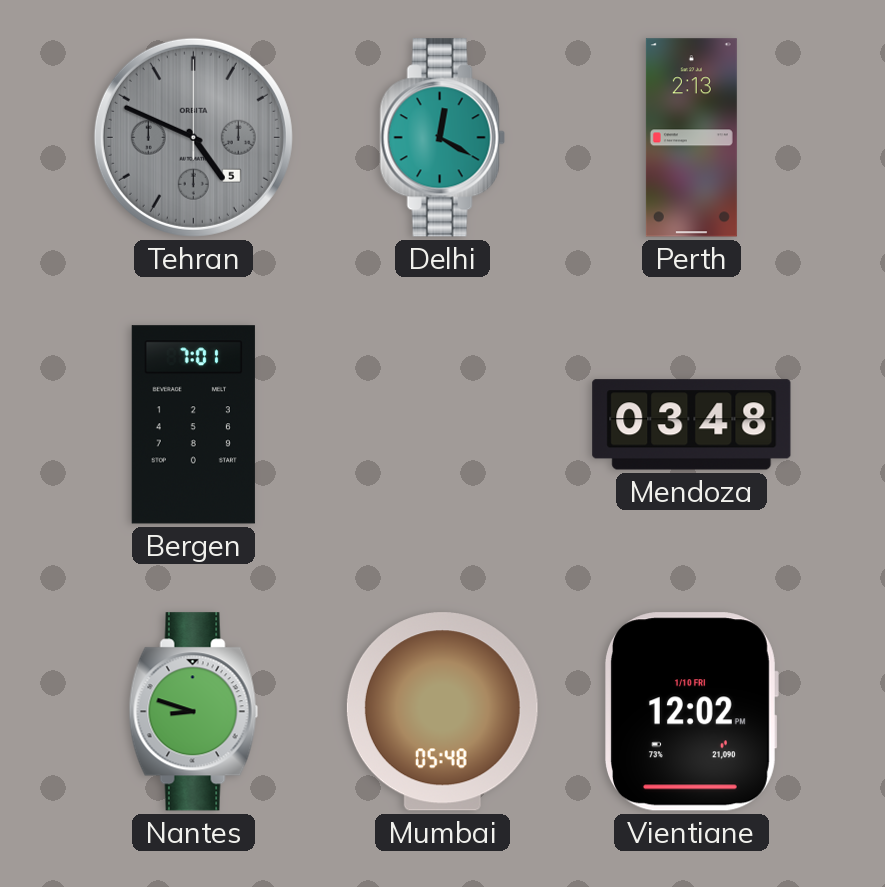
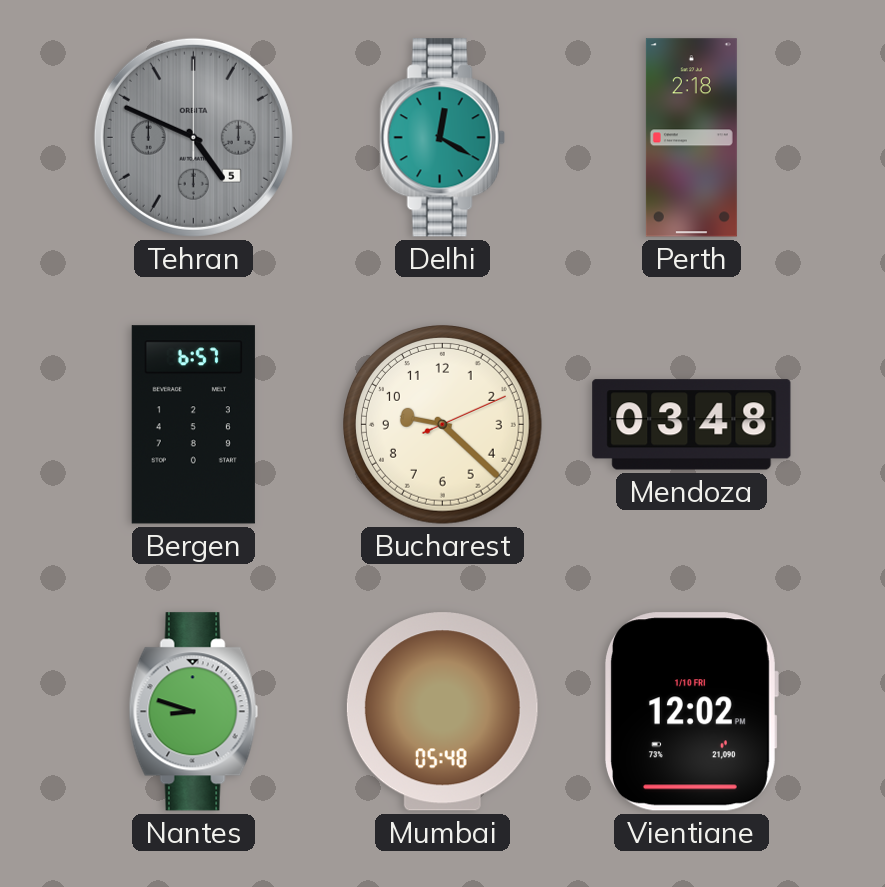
Perth: 2:13 -> 2:18
Bergen: 7:01 -> 6:57
Bucharest: none -> 9:22
